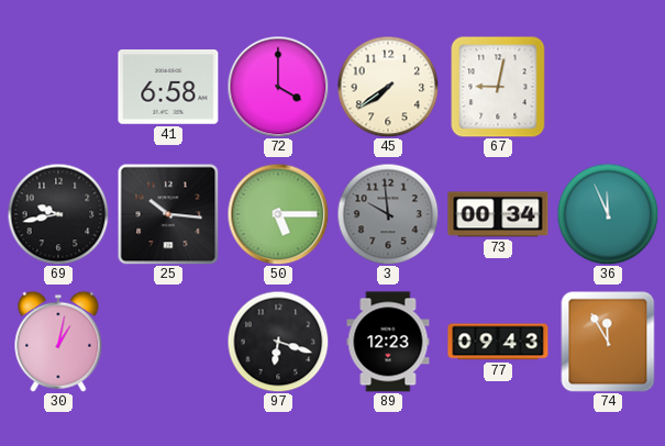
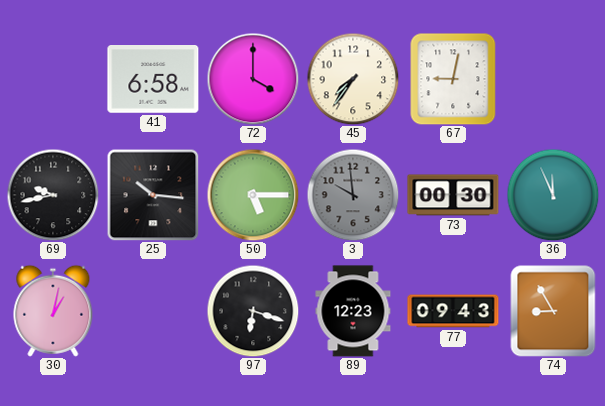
45: 7:39 -> 7:36
73: 00:34 -> 00:30
74: 11:55 -> 8:55
